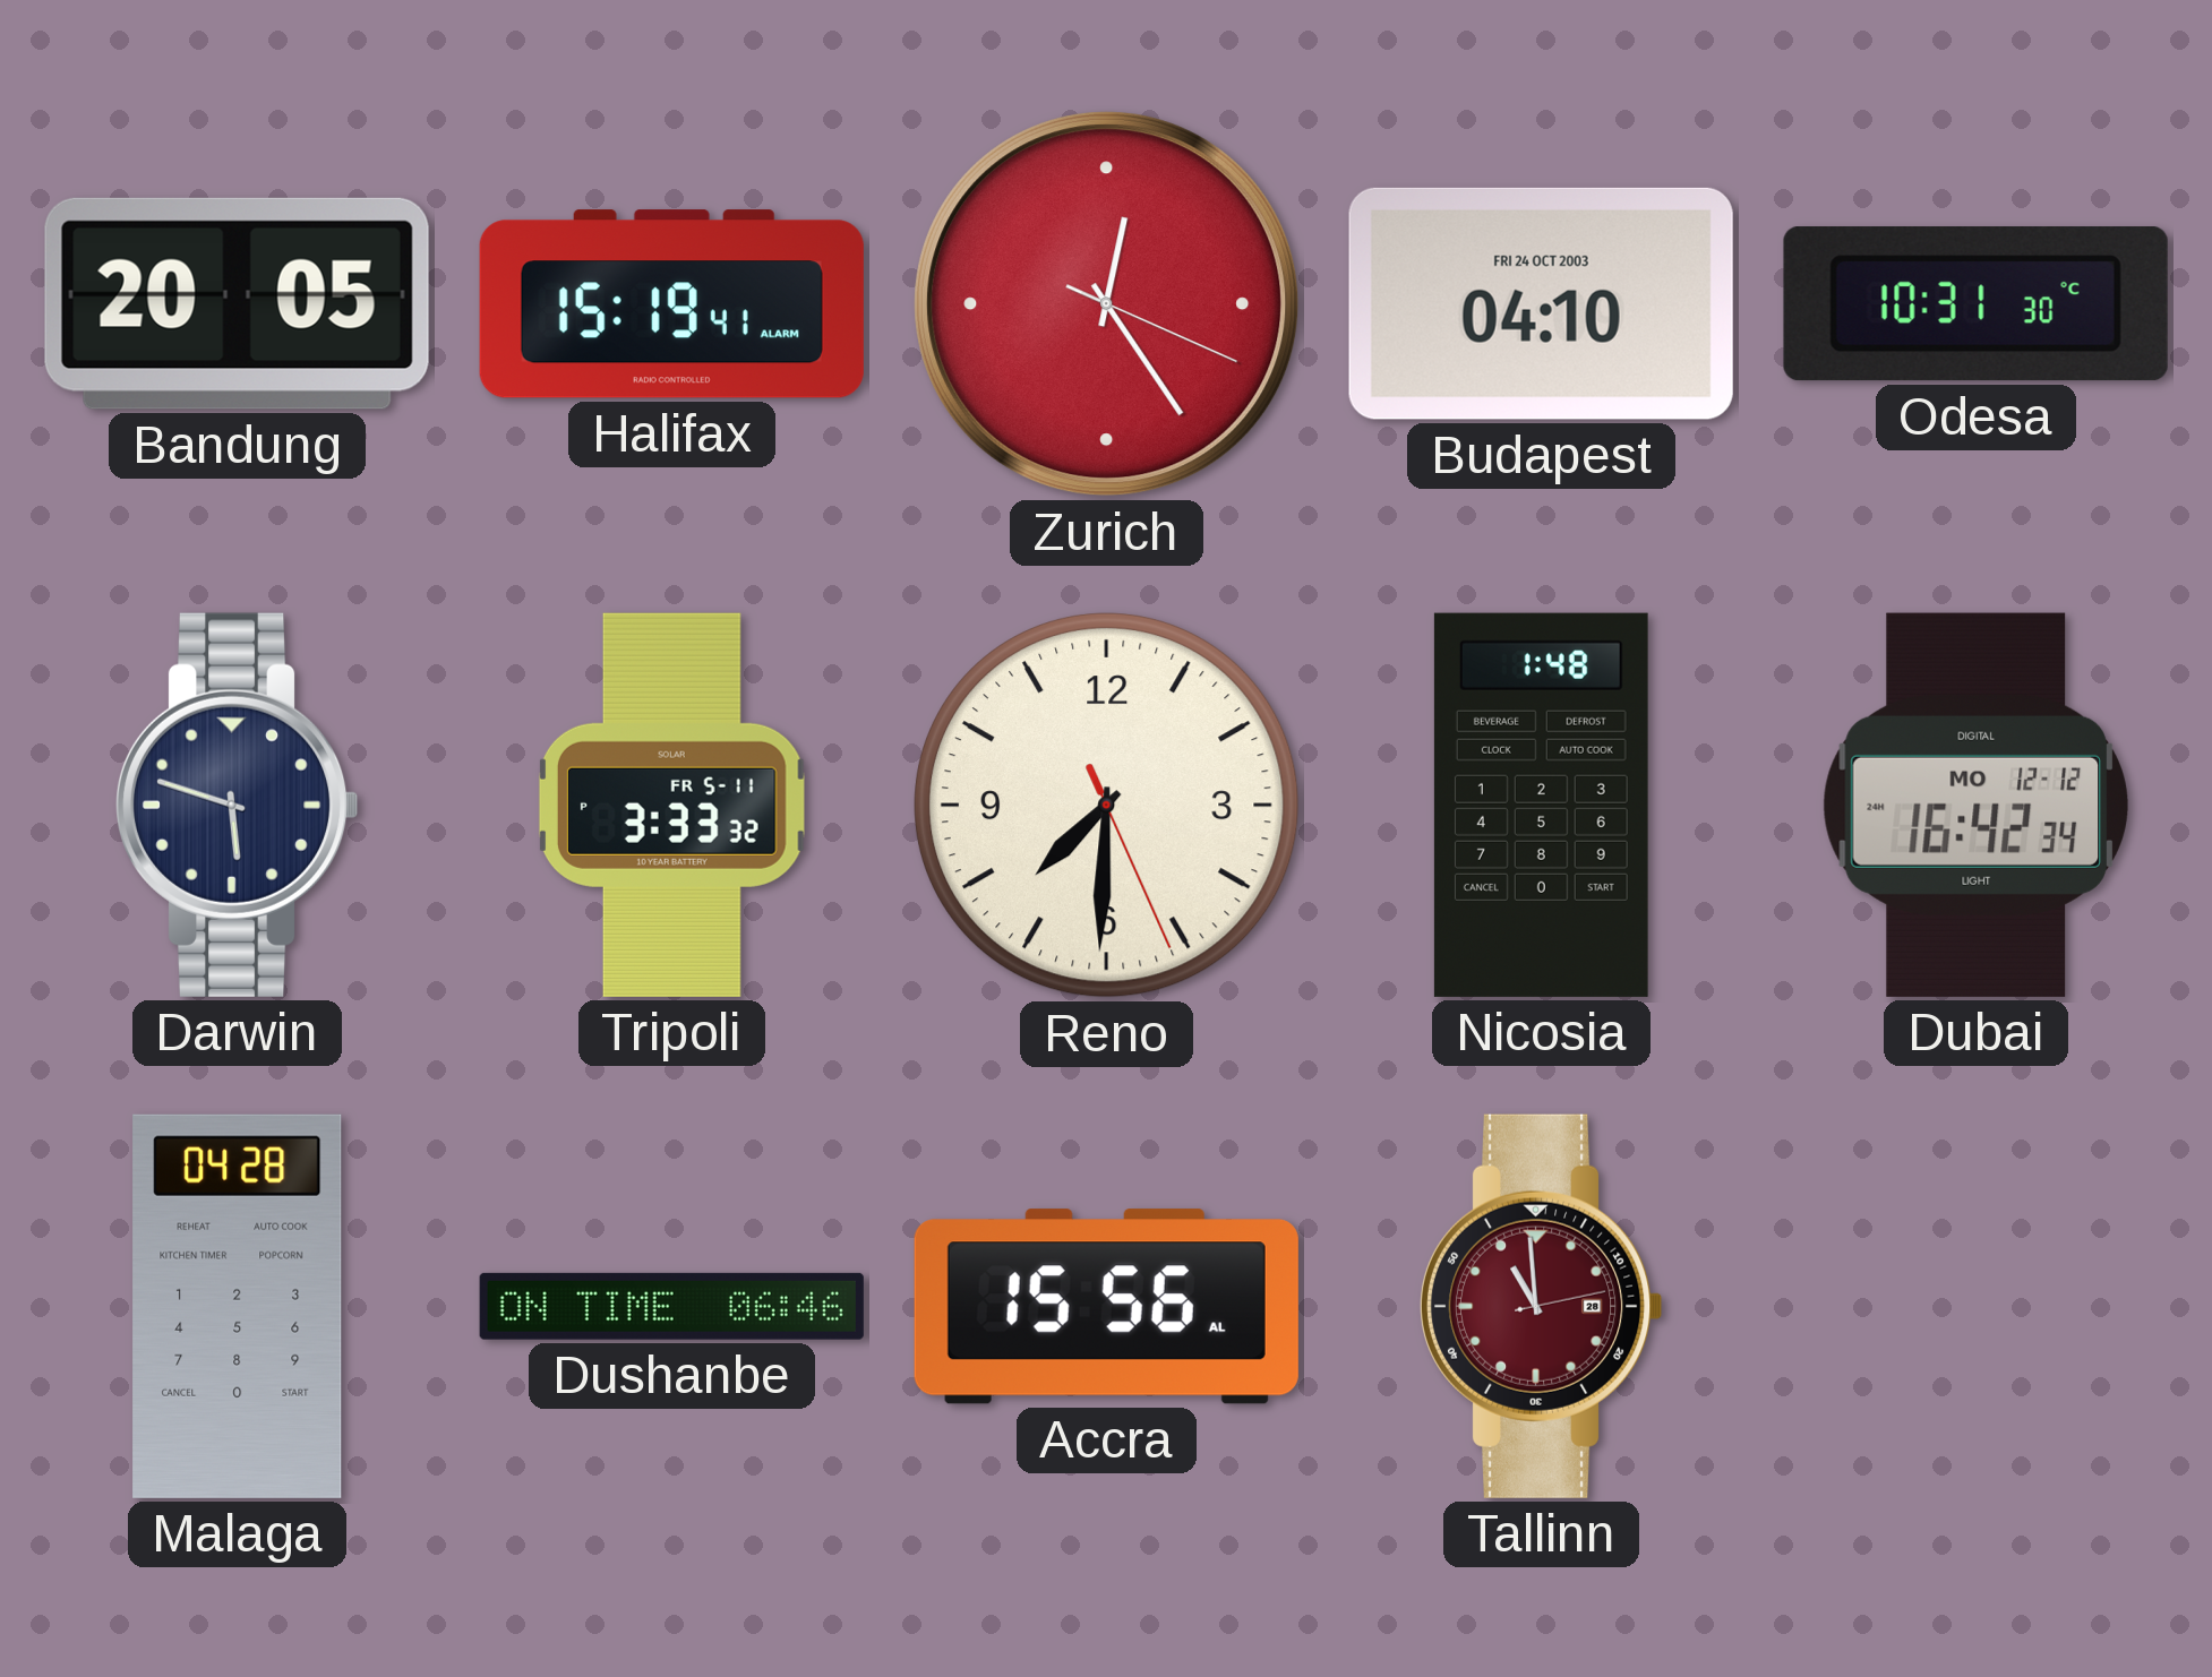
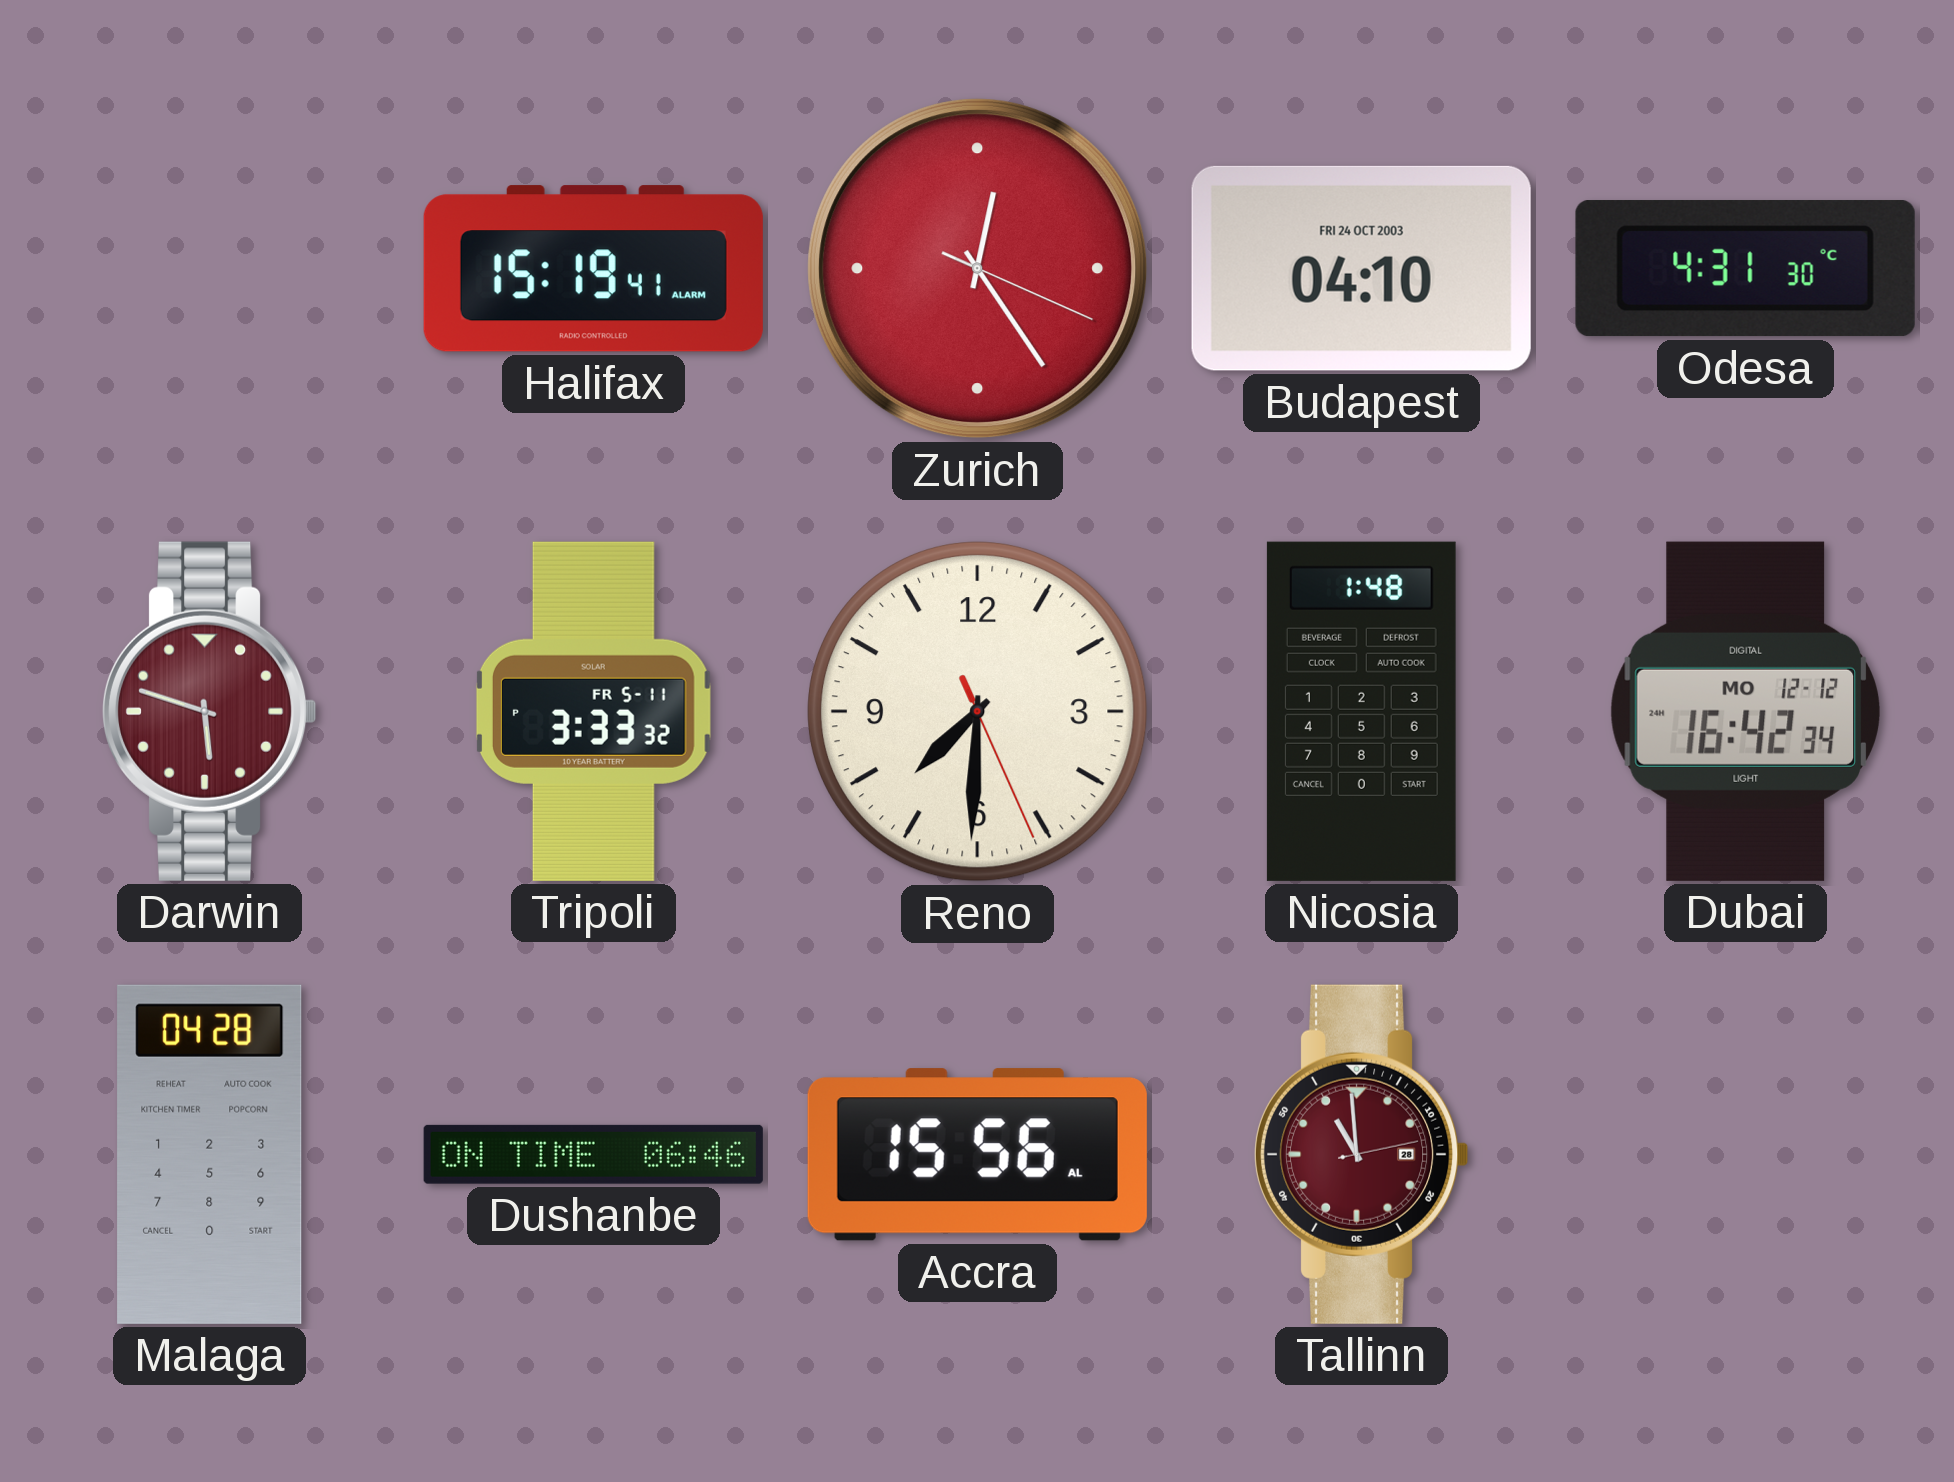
Bandung: 20:05 -> none
Odesa: 10:31 -> 4:31
Darwin dial: navy -> burgundy
